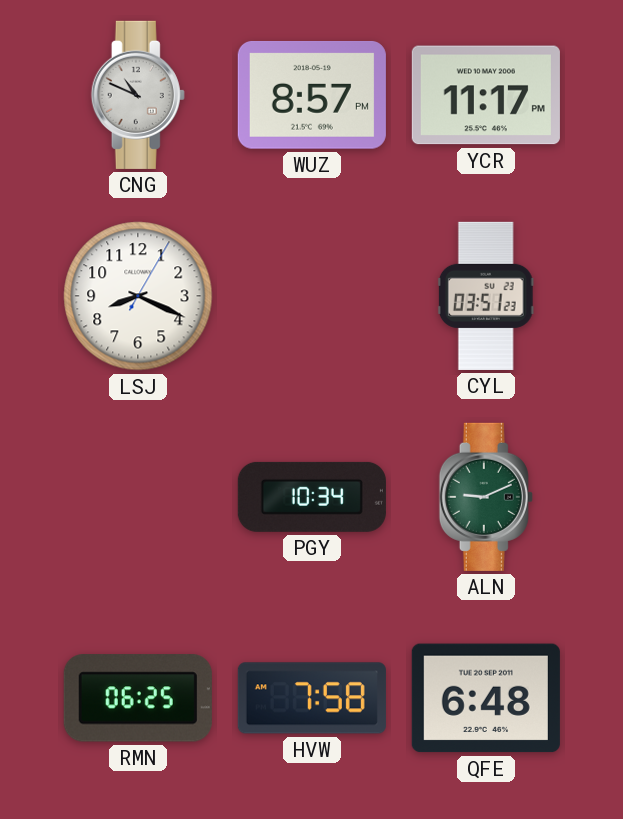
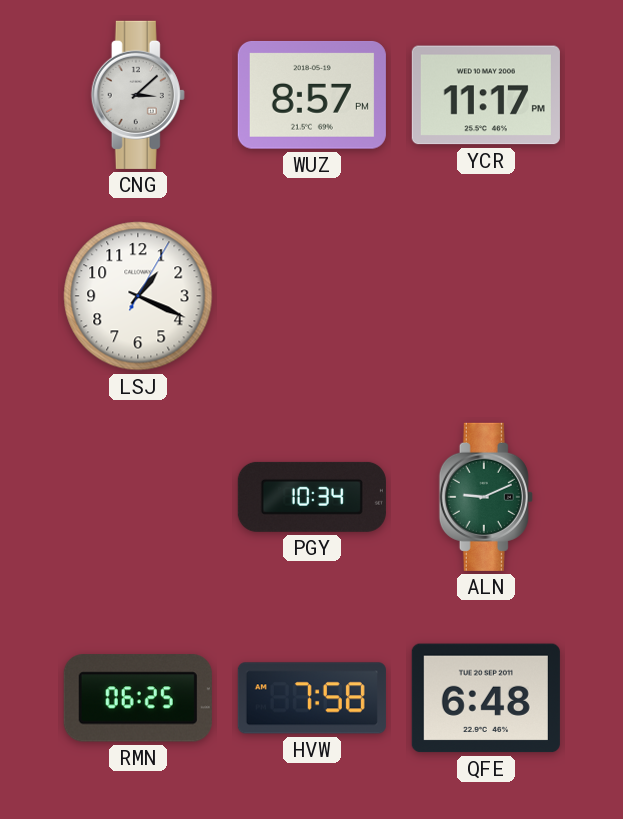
CNG: 10:49 -> 3:08
LSJ: 8:19 -> 1:19
CYL: 03:51 -> none
